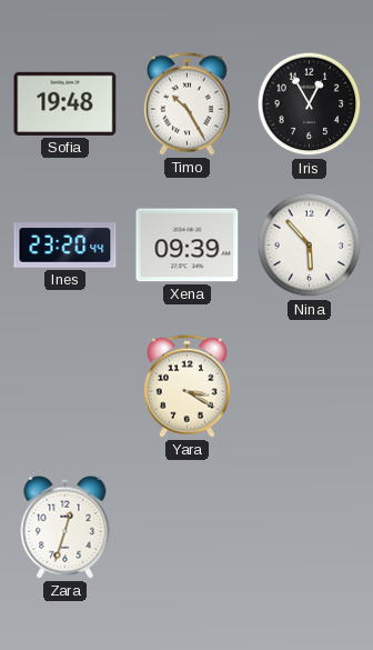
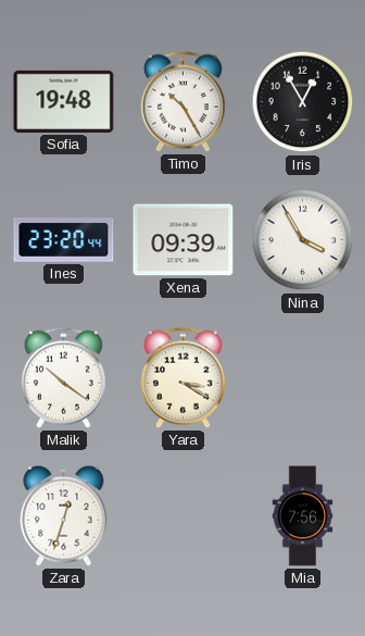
Nina: 5:53 -> 3:55
Malik: none -> 10:21
Mia: none -> 7:56
